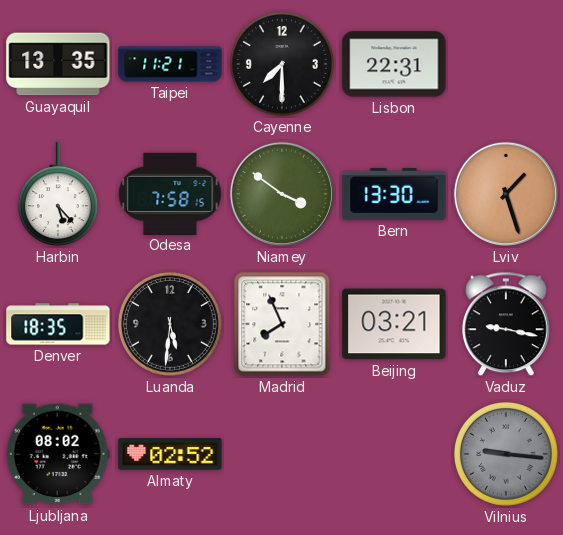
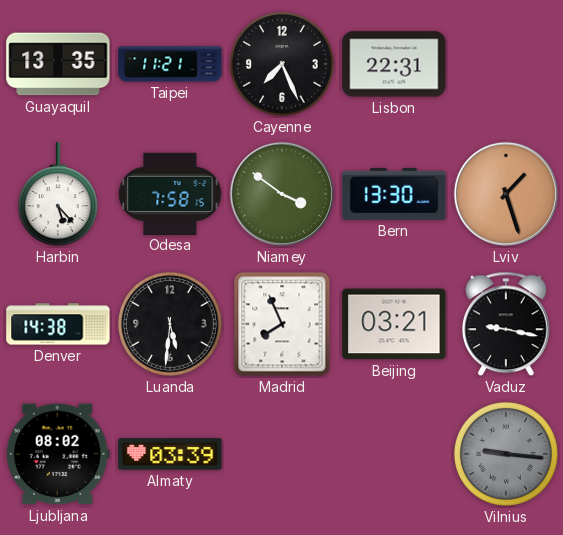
Cayenne: 7:30 -> 7:26
Denver: 18:35 -> 14:38
Almaty: 02:52 -> 03:39
